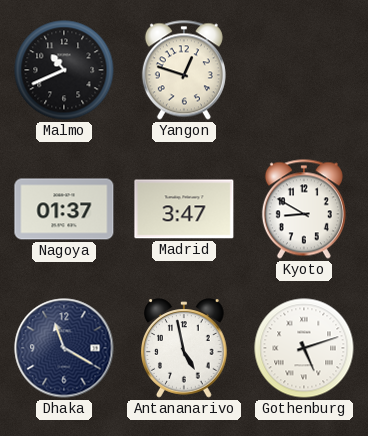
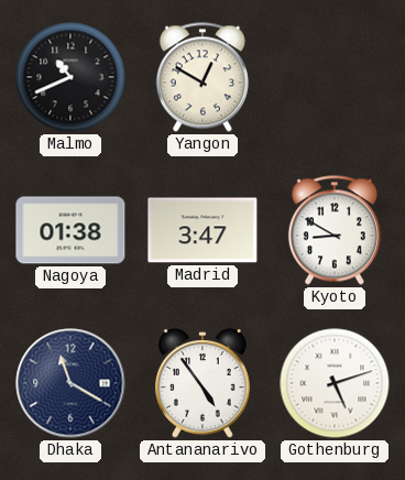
Yangon: 12:48 -> 12:50
Nagoya: 01:37 -> 01:38
Antananarivo: 4:58 -> 4:54
